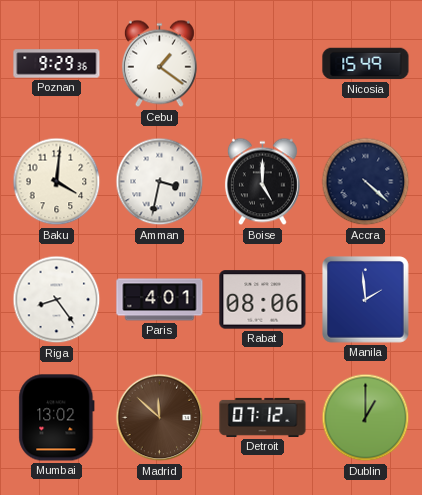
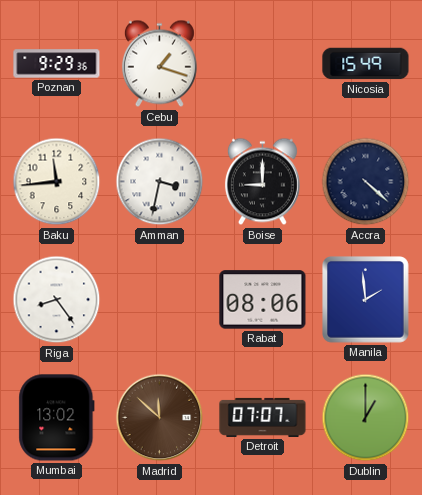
Cebu: 1:21 -> 1:18
Baku: 4:01 -> 11:44
Boise: 5:00 -> 9:00
Paris: 4:01 -> none
Detroit: 07:12 -> 07:07
